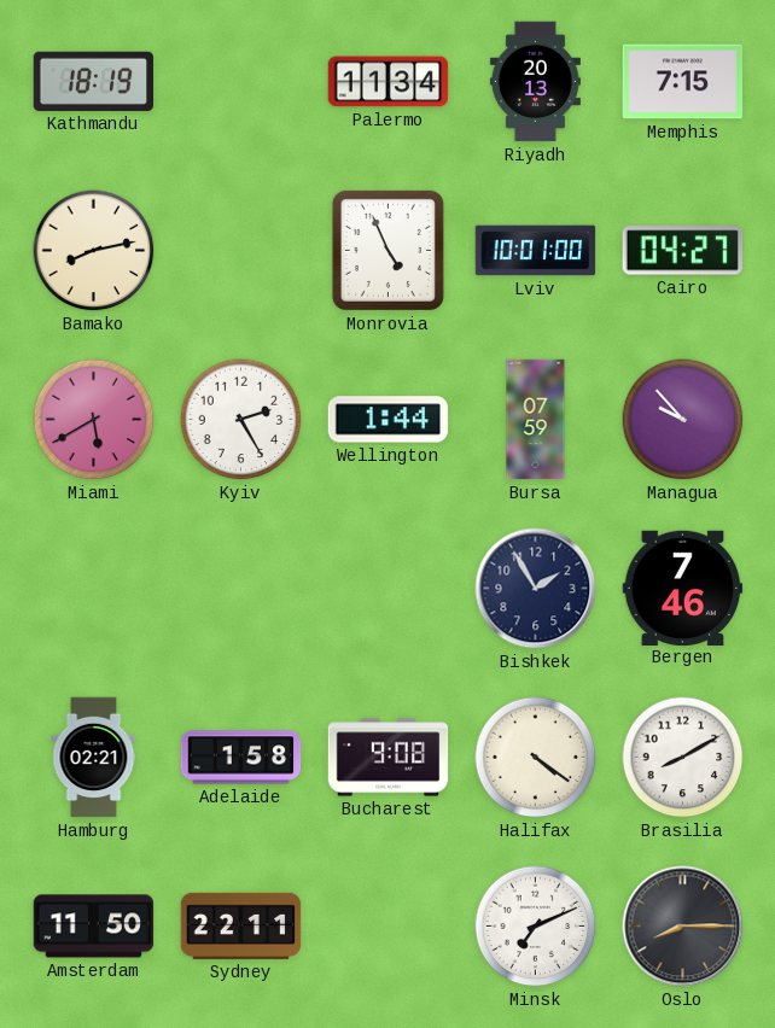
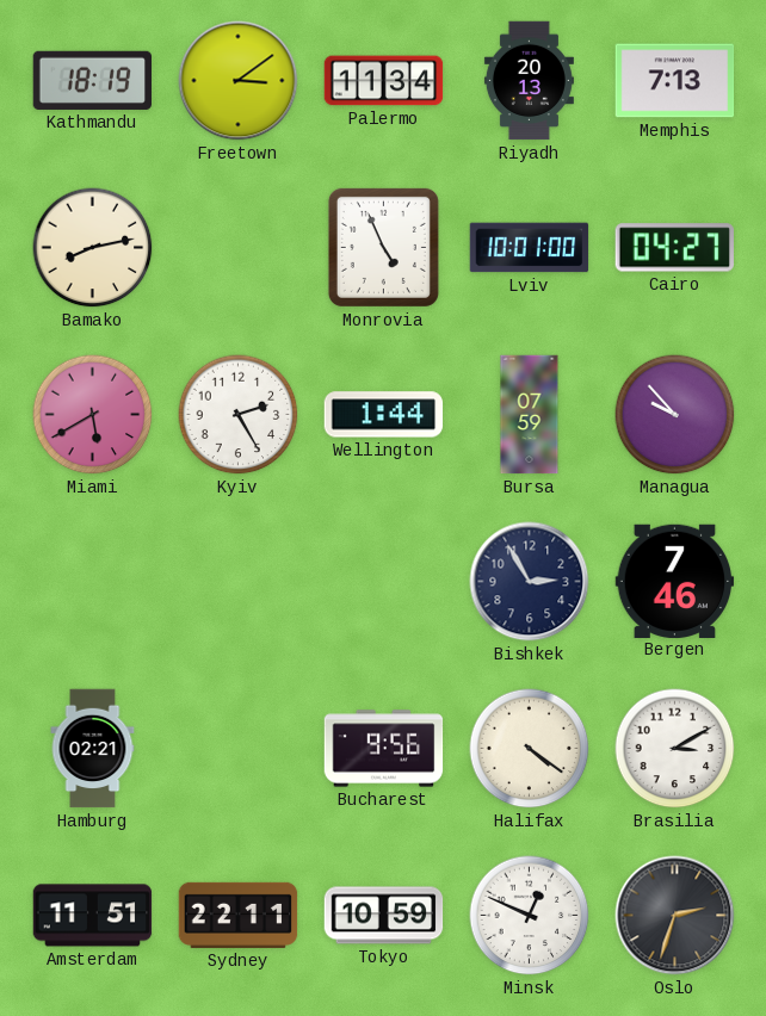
Freetown: none -> 3:09
Memphis: 7:15 -> 7:13
Bishkek: 1:55 -> 2:55
Adelaide: 1:58 -> none
Bucharest: 9:08 -> 9:56
Brasilia: 8:10 -> 3:10
Amsterdam: 11:50 -> 11:51
Tokyo: none -> 10:59
Minsk: 7:11 -> 12:49
Oslo: 8:15 -> 2:33
